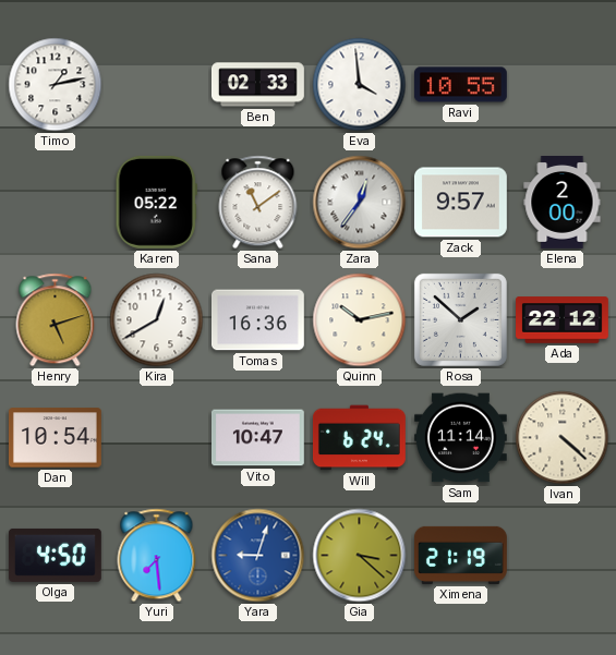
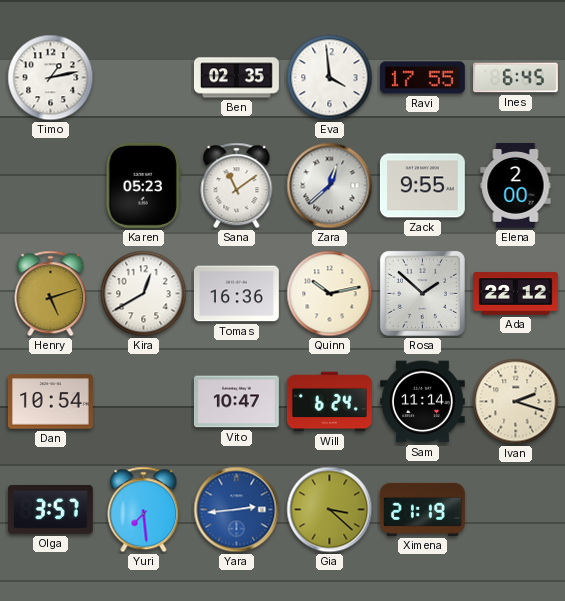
Ben: 02:33 -> 02:35
Ravi: 10:55 -> 17:55
Ines: none -> 6:45
Karen: 05:22 -> 05:23
Zara: 12:36 -> 12:38
Zack: 9:57 -> 9:55
Ivan: 4:22 -> 2:18
Olga: 4:50 -> 3:57
Yara: 9:03 -> 2:44
